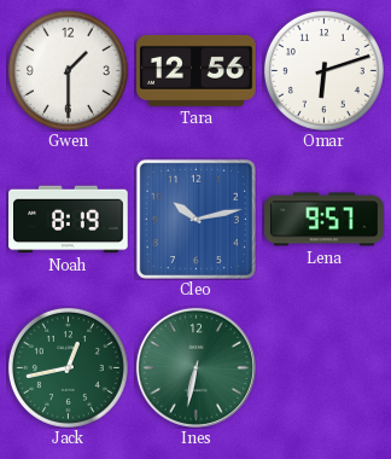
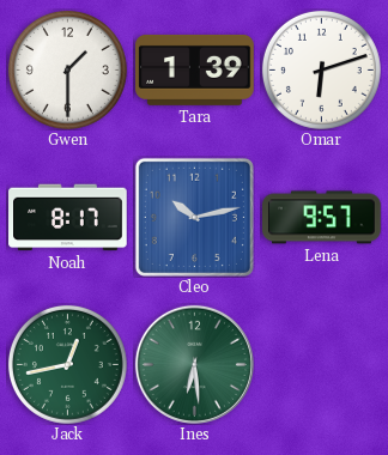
Tara: 12:56 -> 1:39
Noah: 8:19 -> 8:17
Ines: 6:32 -> 6:29
